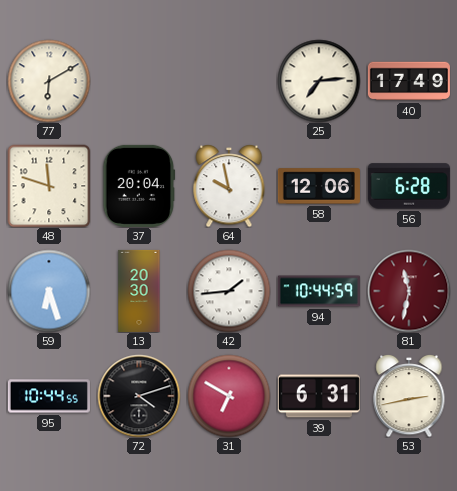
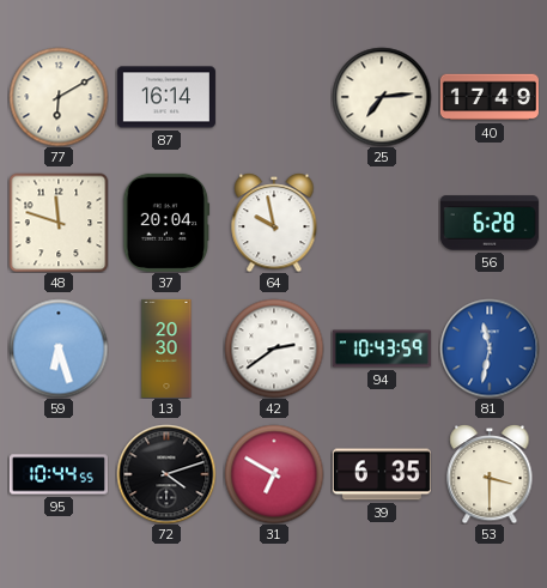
87: none -> 16:14
58: 12:06 -> none
42: 1:44 -> 2:39
94: 10:44 -> 10:43
81 dial: burgundy -> blue
39: 6:31 -> 6:35
53: 2:43 -> 3:30
